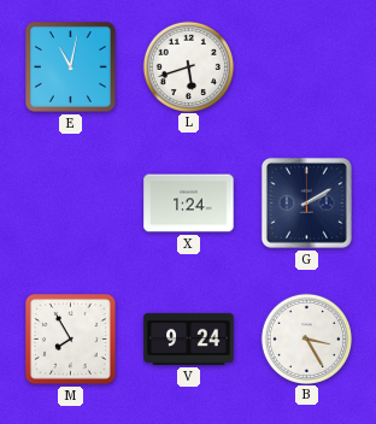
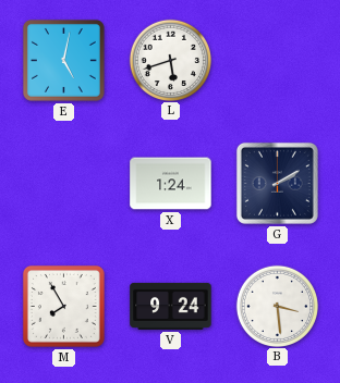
E: 11:02 -> 5:02
B: 3:25 -> 3:29
